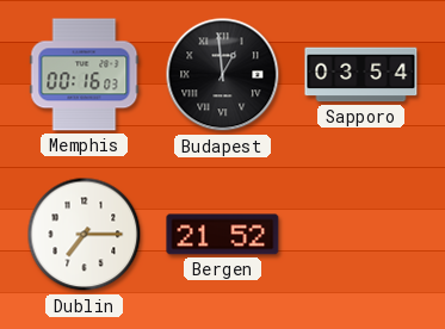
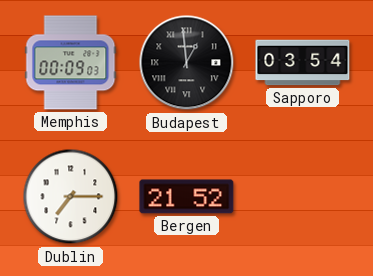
Memphis: 00:16 -> 00:09
